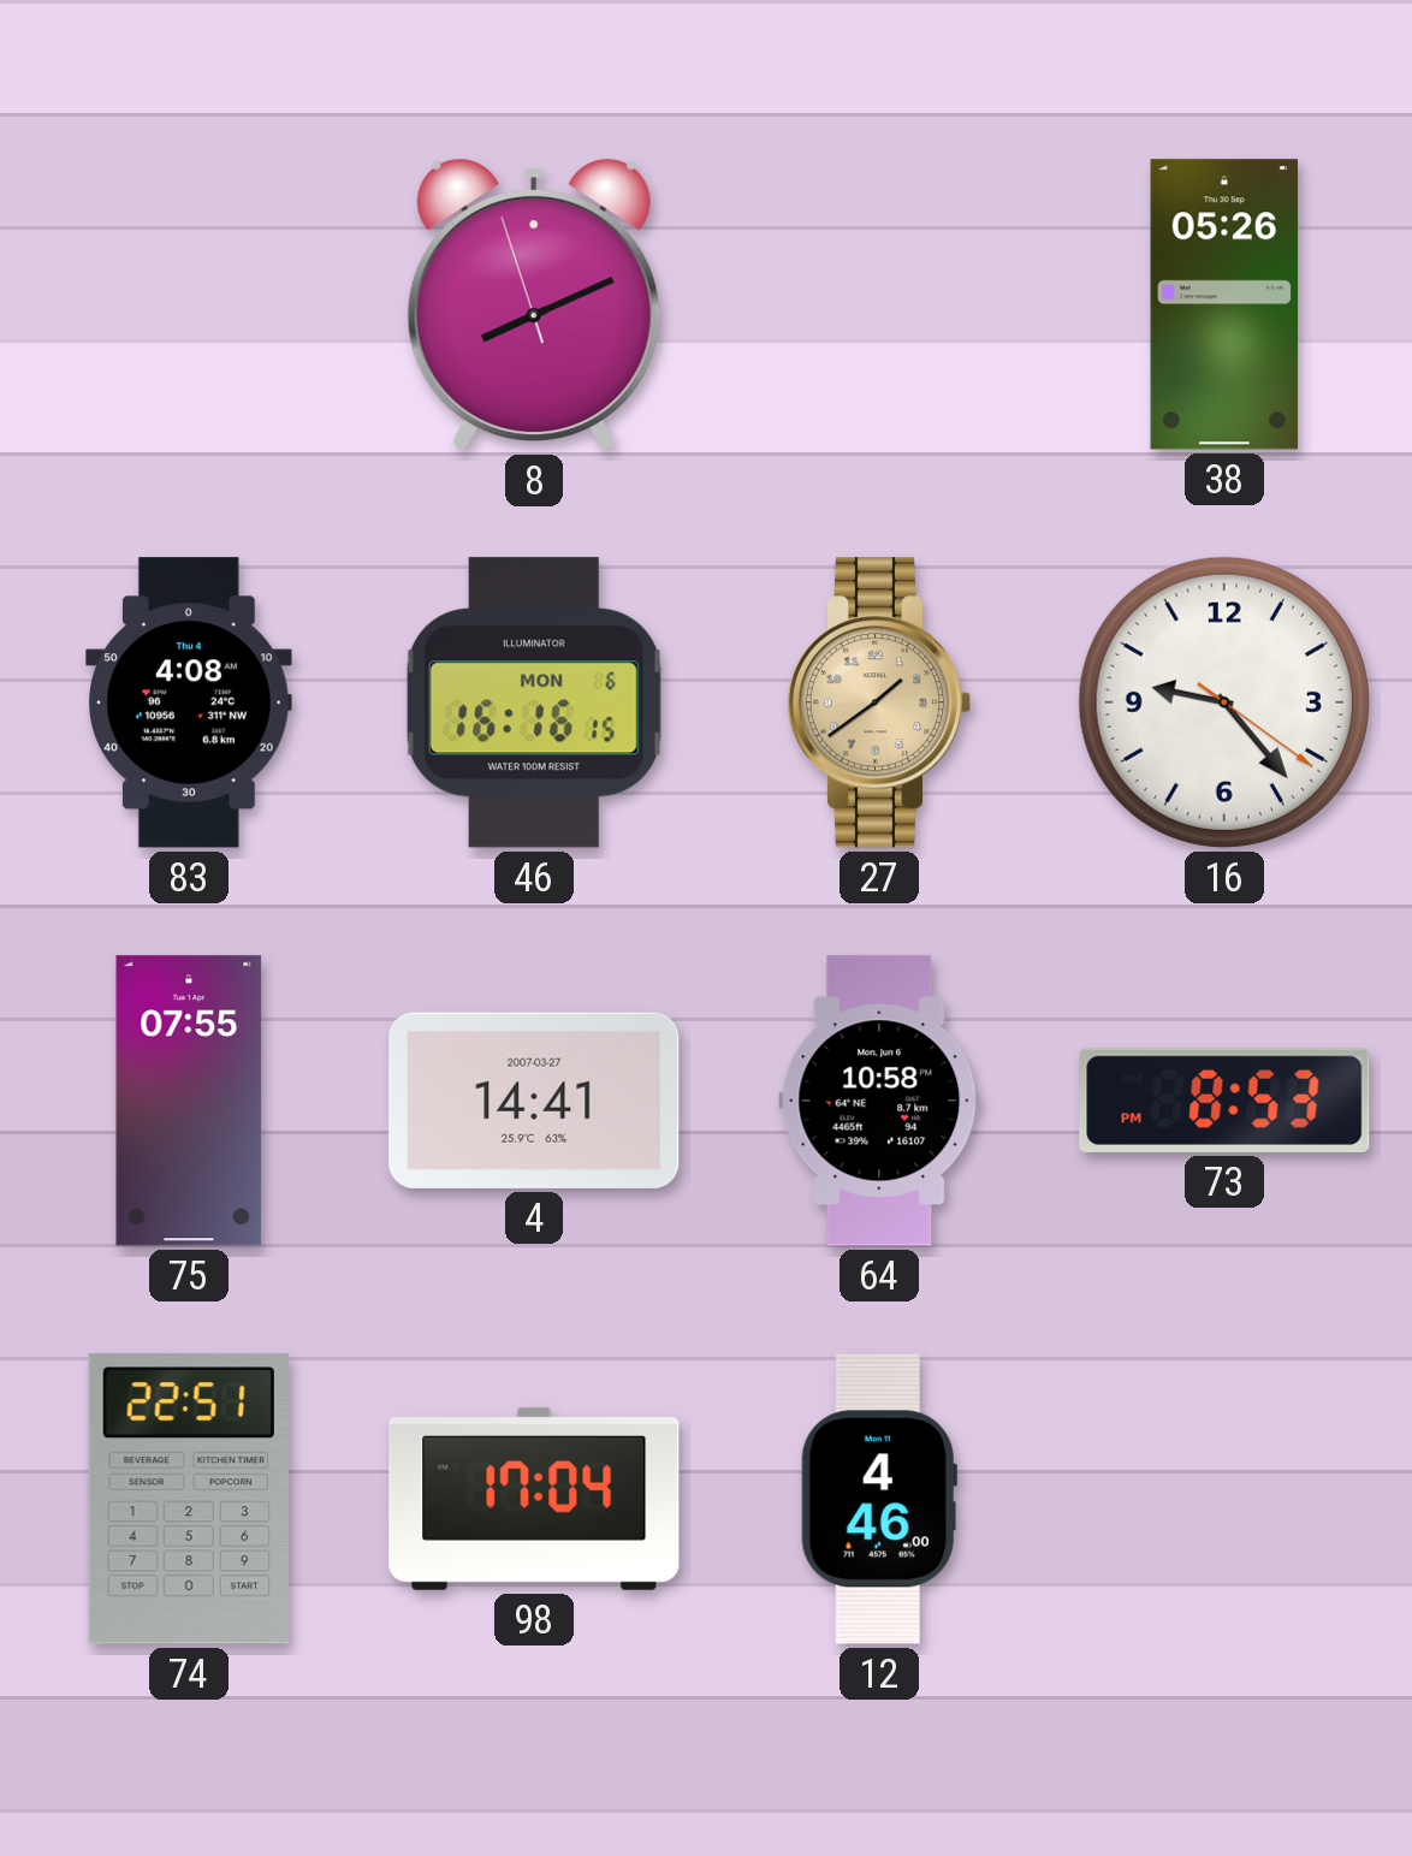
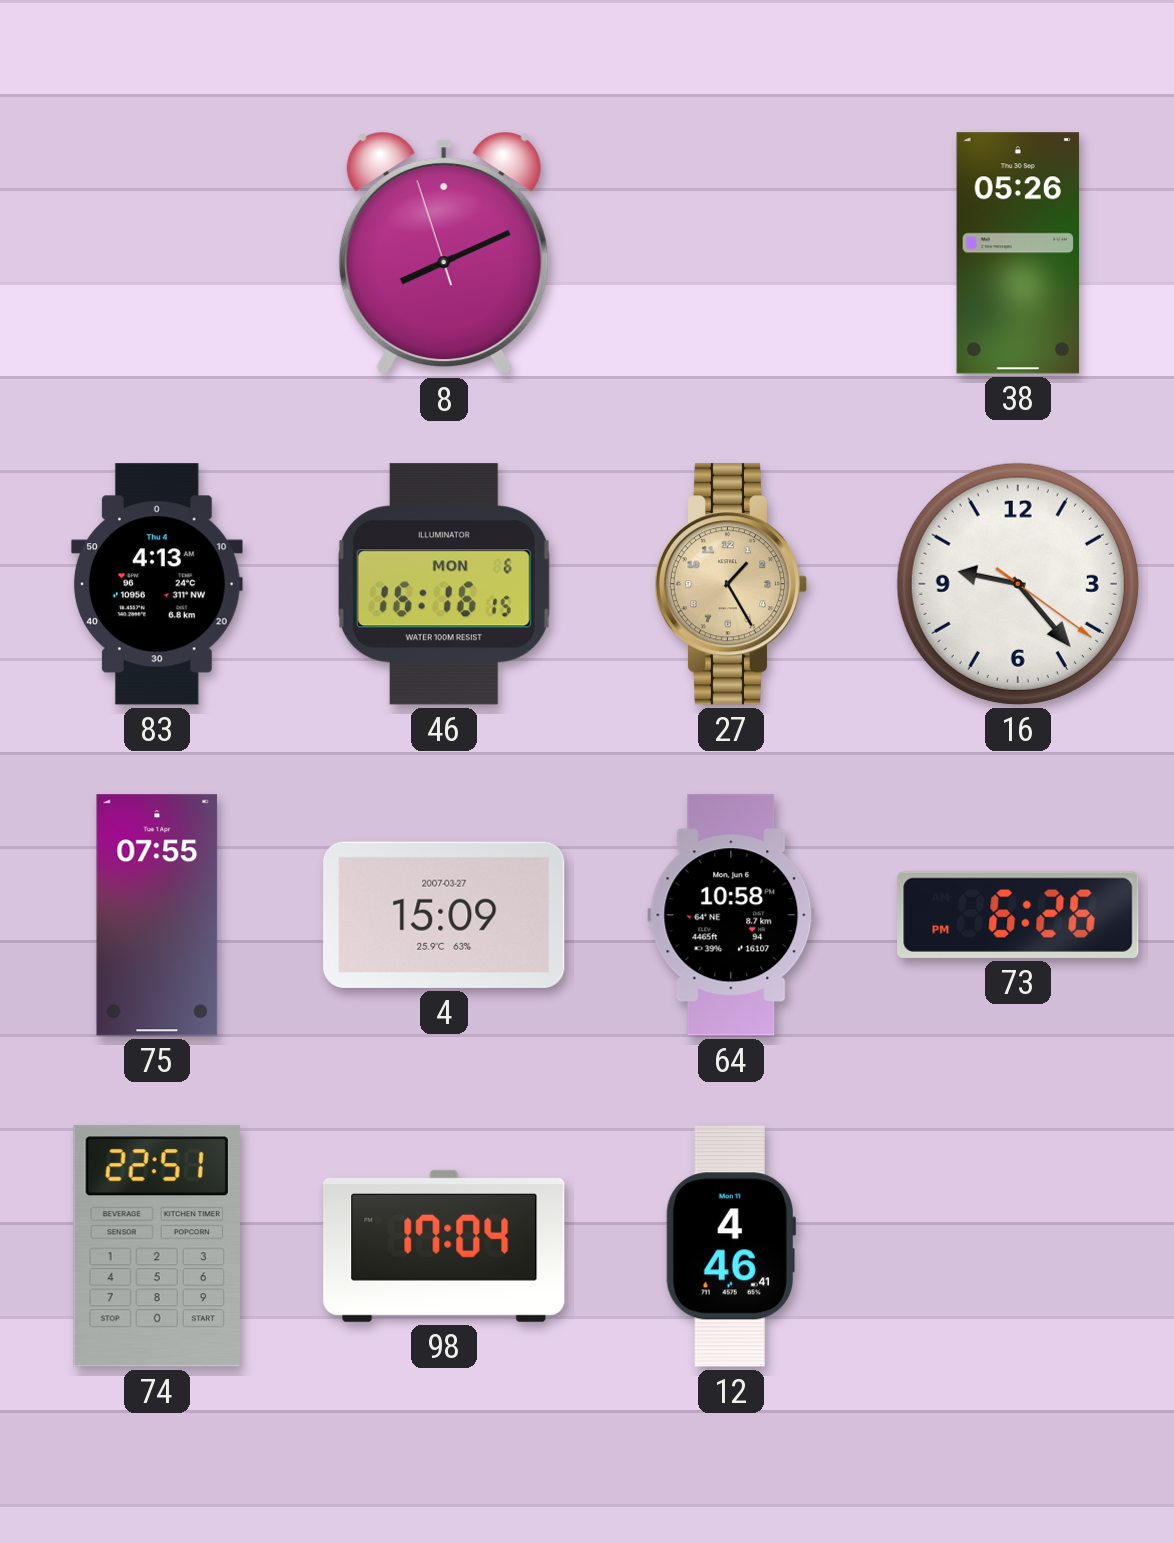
83: 4:08 -> 4:13
27: 1:39 -> 1:25
4: 14:41 -> 15:09
73: 8:53 -> 6:26
12: 4:46:00 -> 4:46:41
